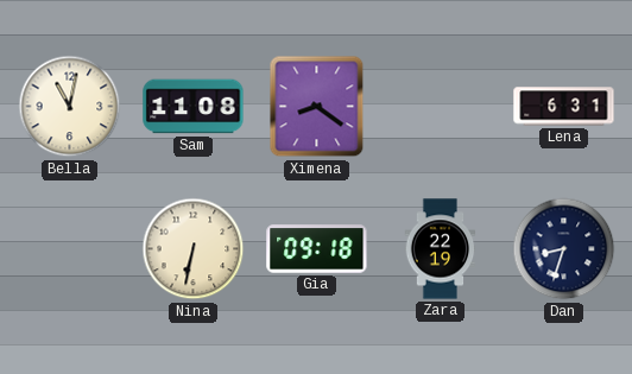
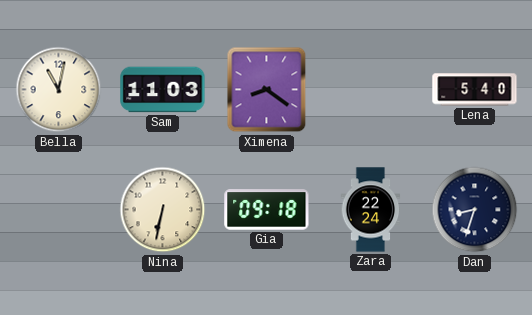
Sam: 11:08 -> 11:03
Lena: 6:31 -> 5:40
Zara: 22:19 -> 22:24
